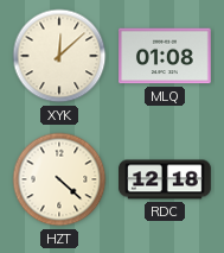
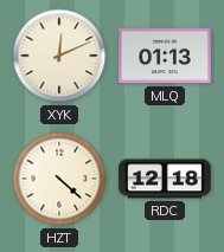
XYK: 12:08 -> 12:11
MLQ: 01:08 -> 01:13
